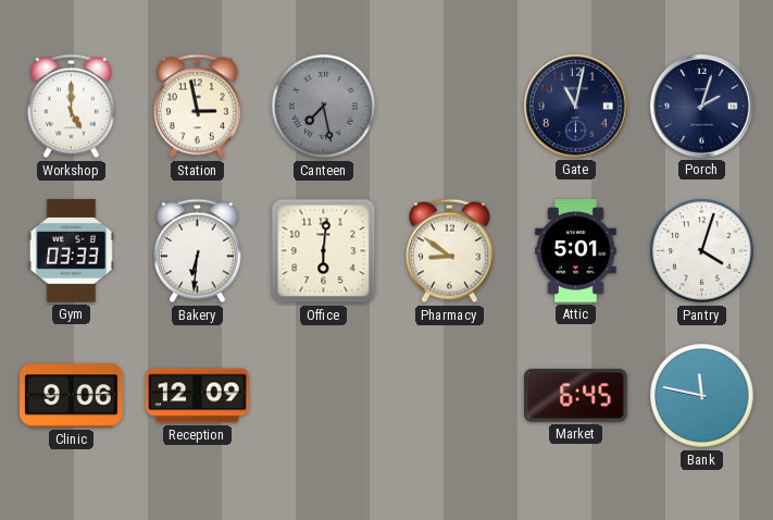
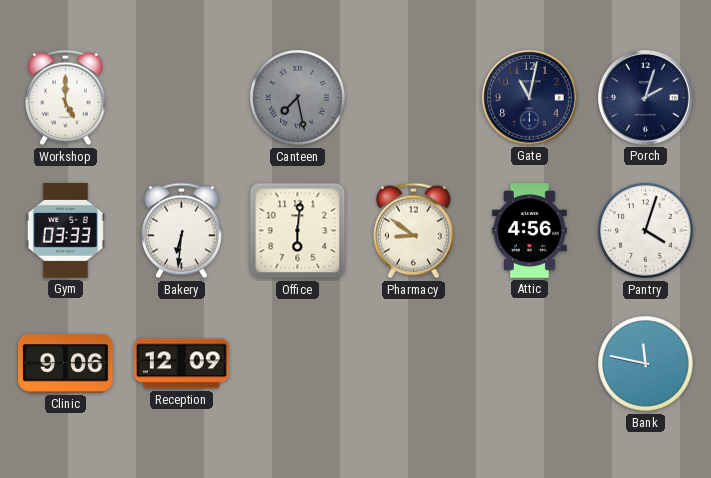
Station: 2:58 -> none
Attic: 5:01 -> 4:56
Market: 6:45 -> none
